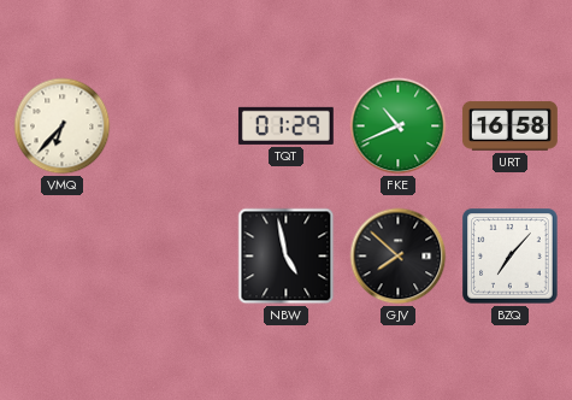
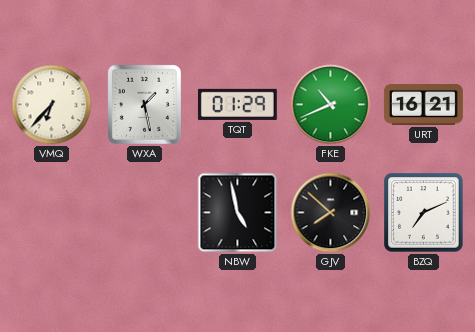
WXA: none -> 1:28
URT: 16:58 -> 16:21
BZQ: 7:07 -> 7:11
